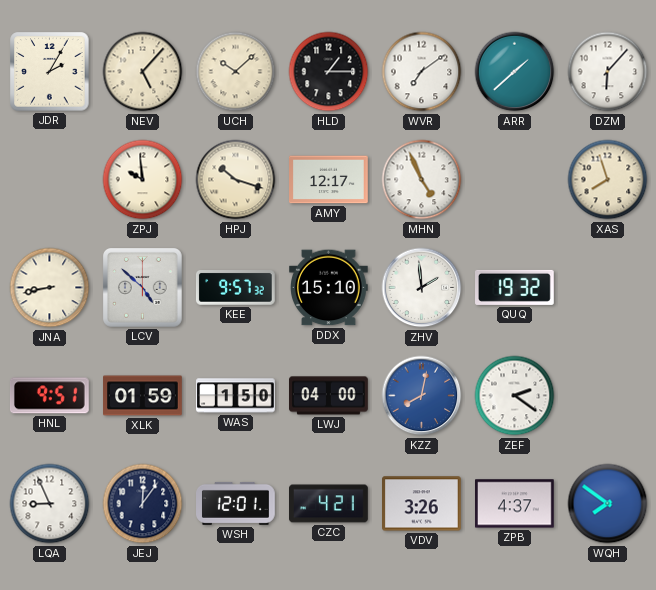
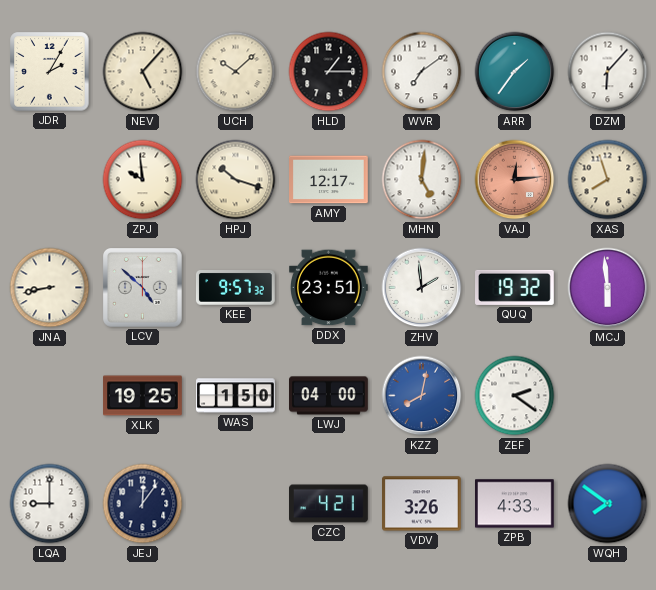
ARR: 1:38 -> 1:36
MHN: 4:56 -> 5:01
VAJ: none -> 12:14
DDX: 15:10 -> 23:51
MCJ: none -> 5:59
HNL: 9:51 -> none
XLK: 01:59 -> 19:25
LQA: 8:56 -> 9:00
WSH: 12:01 -> none
ZPB: 4:37 -> 4:33
